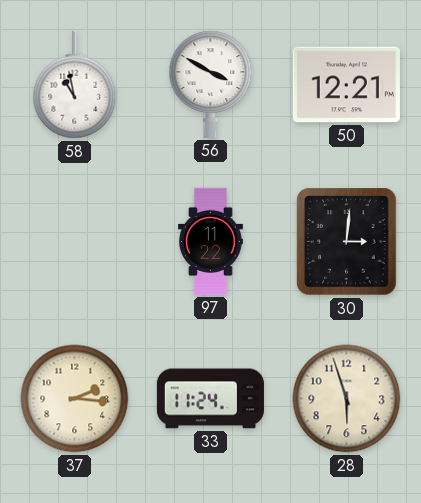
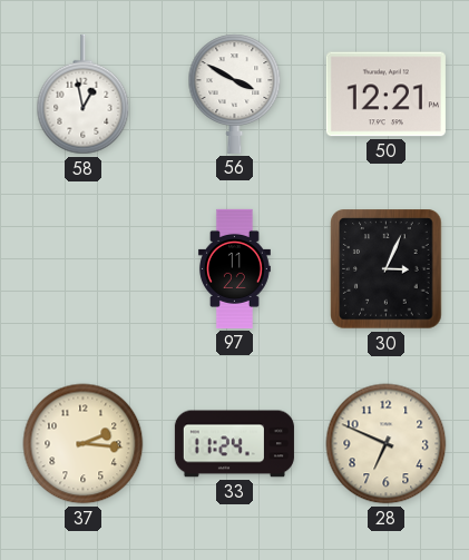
58: 10:58 -> 12:58
30: 3:01 -> 3:04
28: 5:57 -> 6:49
